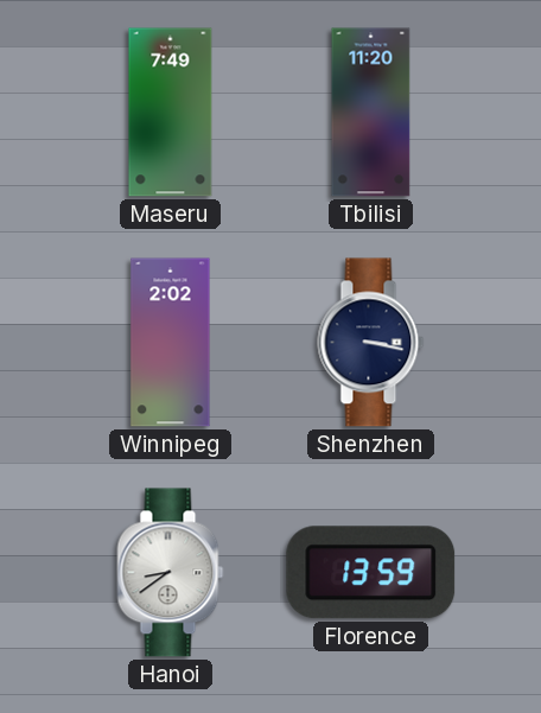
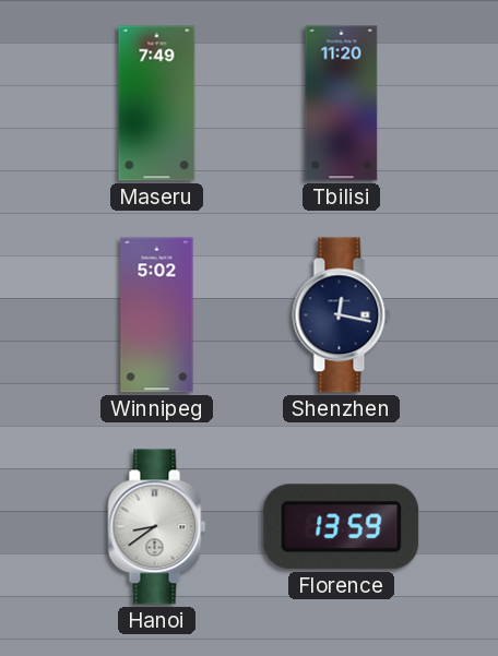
Winnipeg: 2:02 -> 5:02
Shenzhen: 3:17 -> 12:17
